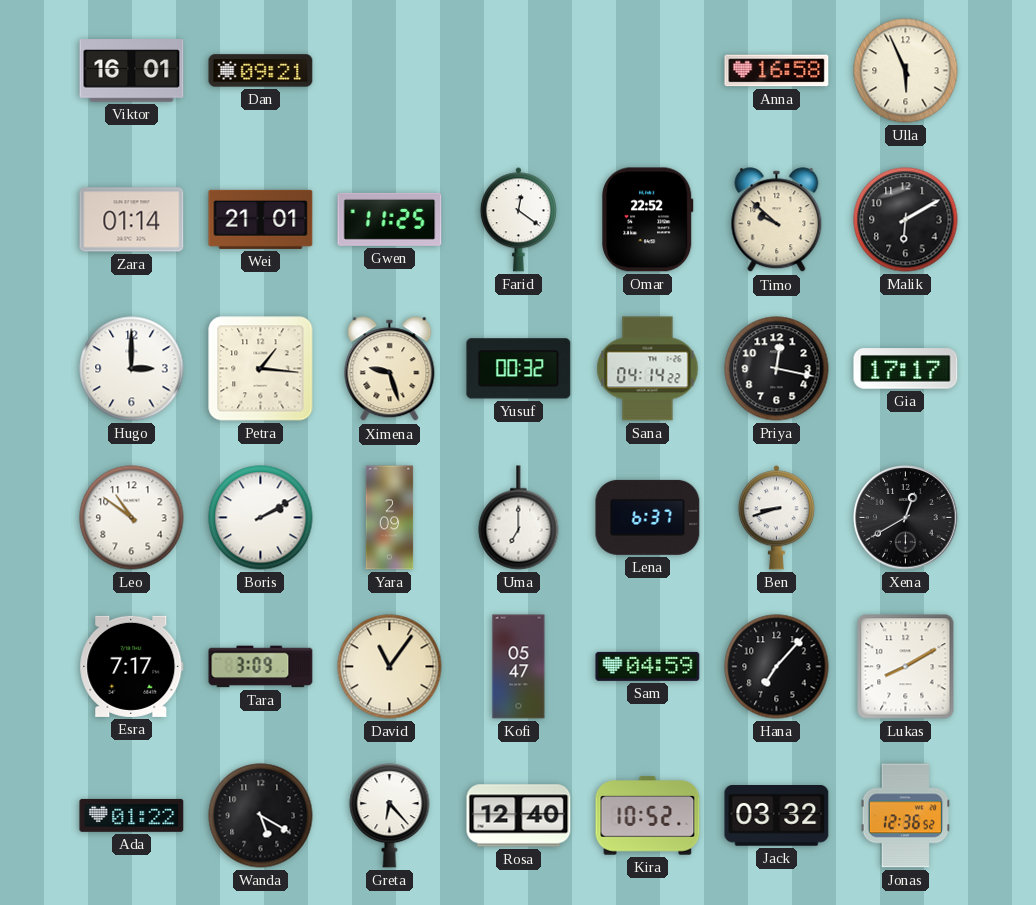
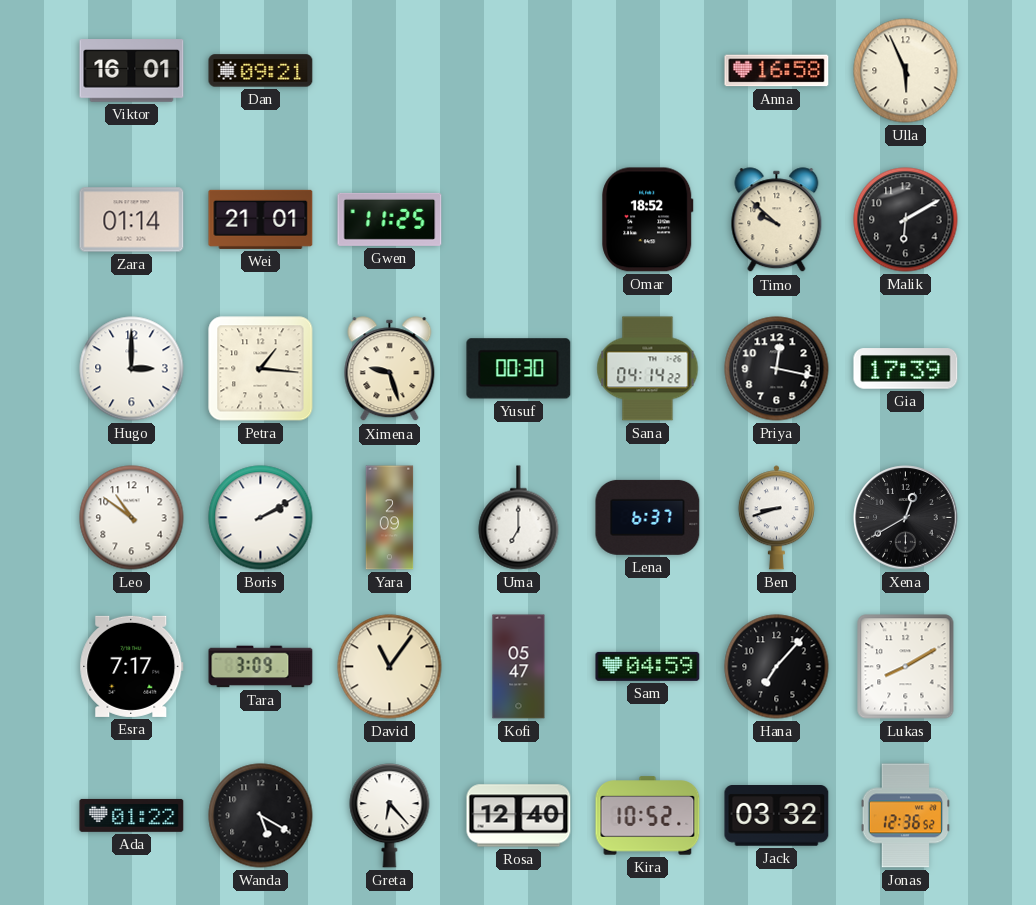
Farid: 12:21 -> none
Omar: 22:52 -> 18:52
Yusuf: 00:32 -> 00:30
Gia: 17:17 -> 17:39
